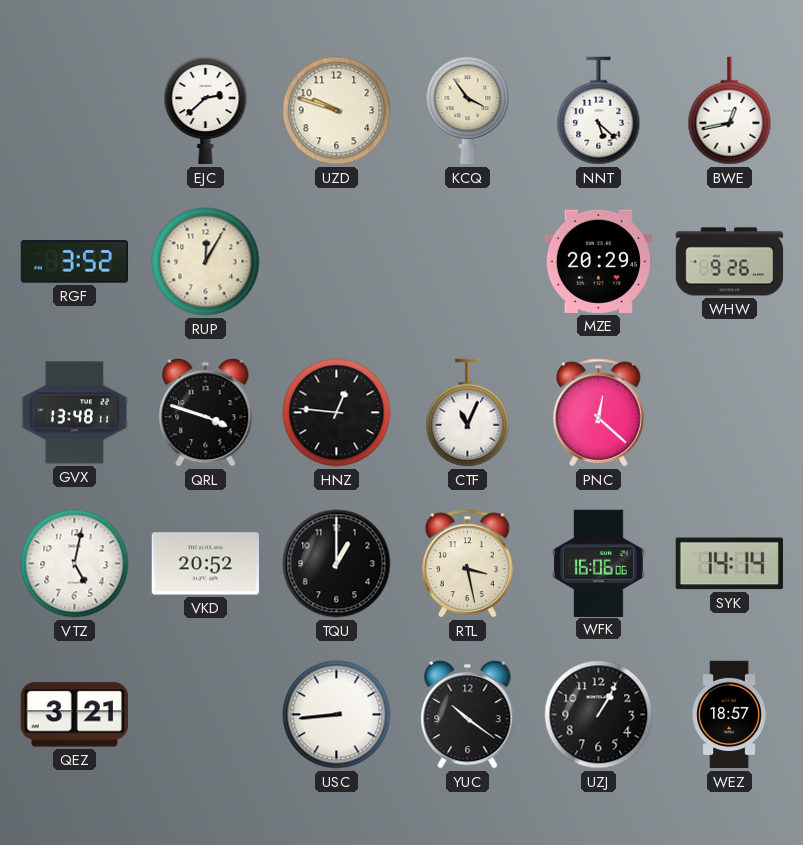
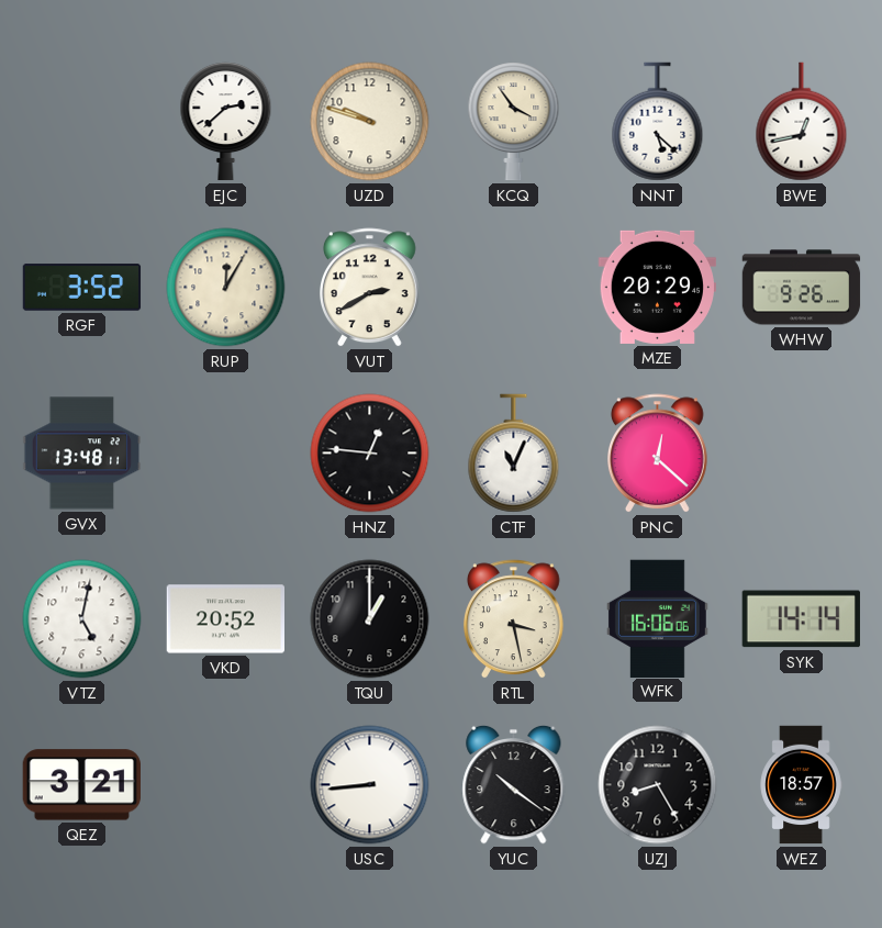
VUT: none -> 2:40
QRL: 3:48 -> none
UZJ: 1:05 -> 8:25
